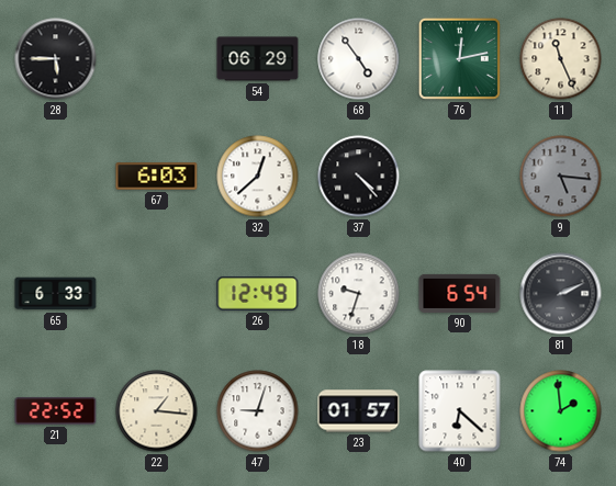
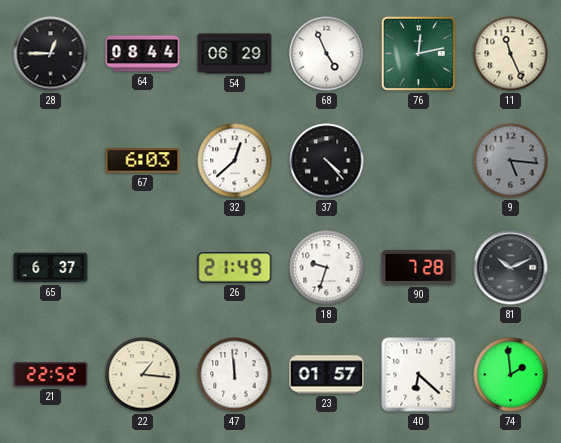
28: 5:45 -> 12:45
64: none -> 08:44
68: 4:54 -> 4:56
65: 6:33 -> 6:37
26: 12:49 -> 21:49
90: 6:54 -> 7:28
81: 2:11 -> 10:11
47: 9:03 -> 11:59
